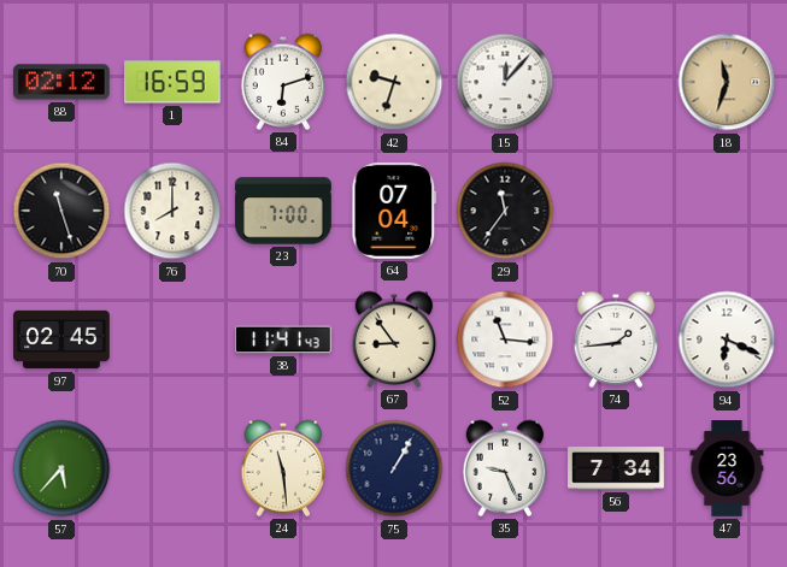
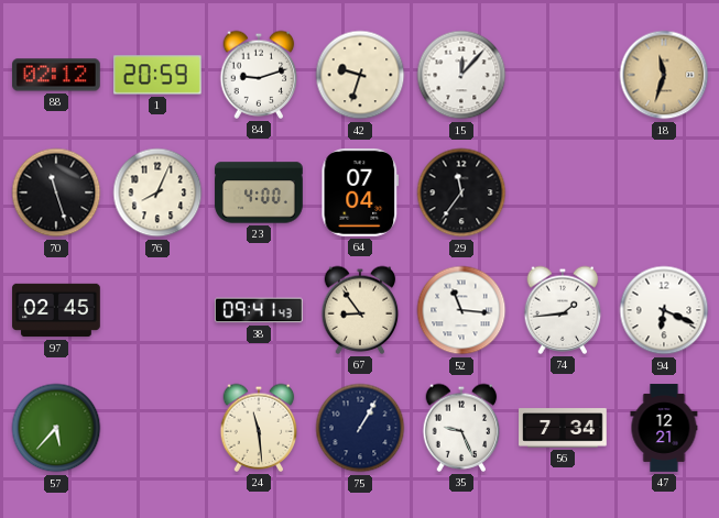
1: 16:59 -> 20:59
84: 6:12 -> 9:12
76: 8:00 -> 8:04
23: 7:00 -> 4:00
38: 11:41 -> 09:41
47: 23:56 -> 12:21
